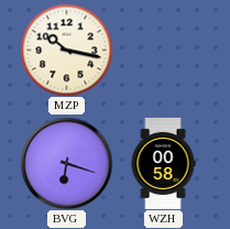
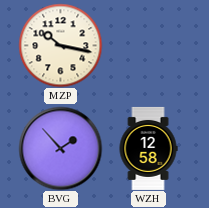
BVG: 6:18 -> 1:53
WZH: 00:58 -> 12:58
